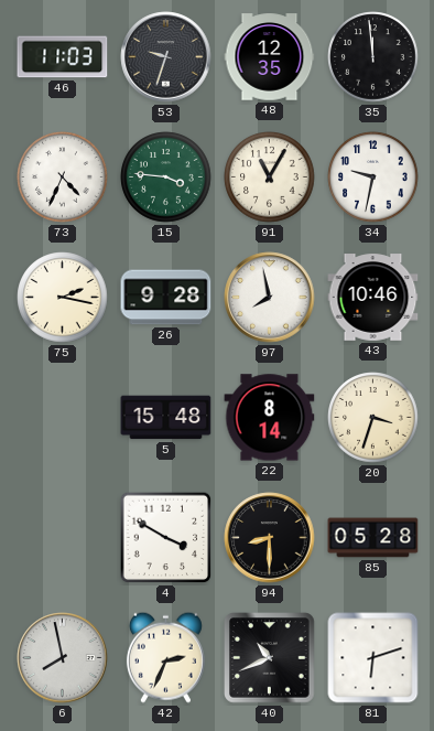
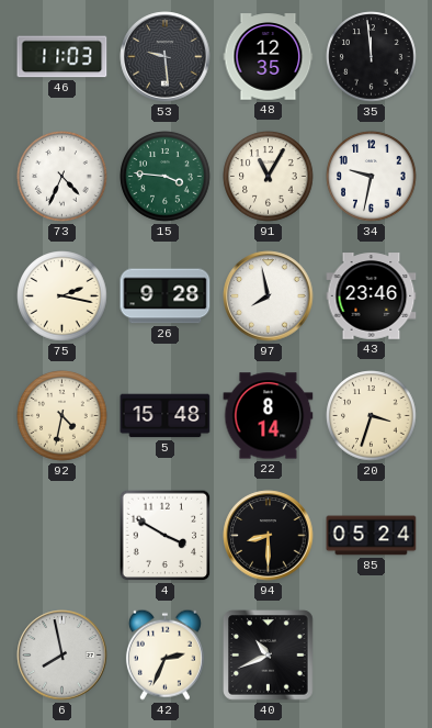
53: 9:33 -> 9:29
43: 10:46 -> 23:46
92: none -> 4:32
85: 05:28 -> 05:24
81: 6:12 -> none
